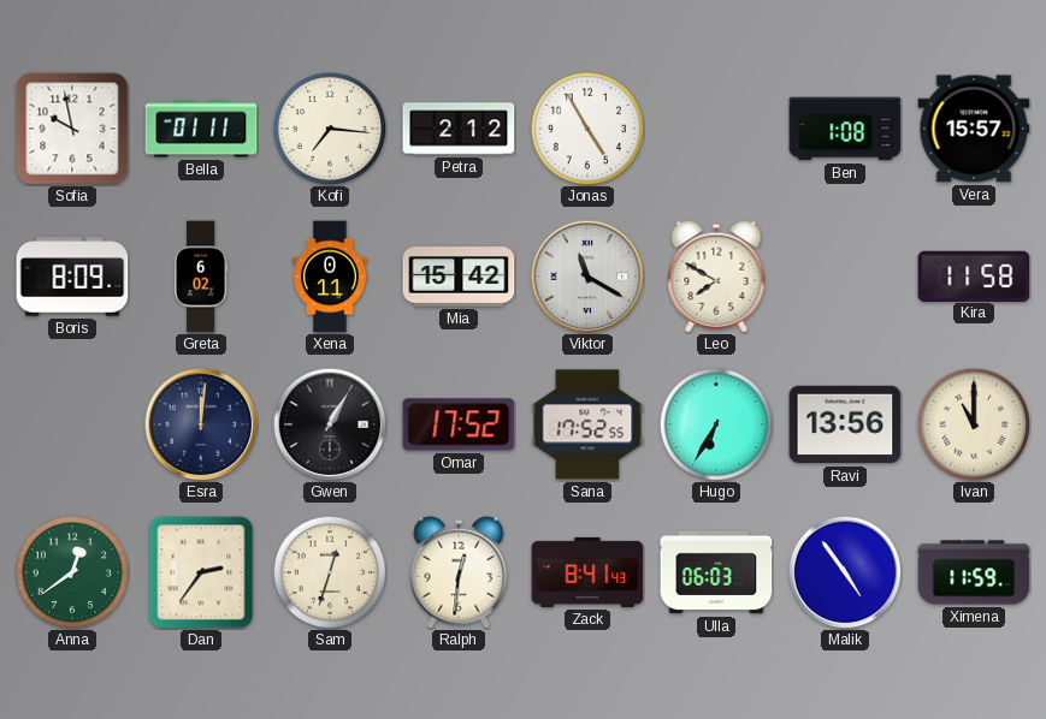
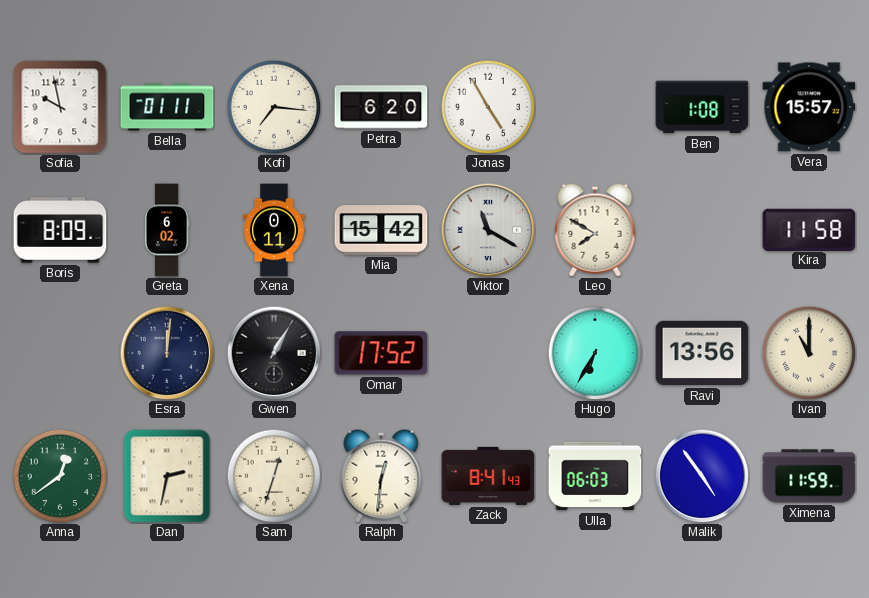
Petra: 2:12 -> 6:20
Sana: 17:52 -> none
Dan: 2:36 -> 2:32
